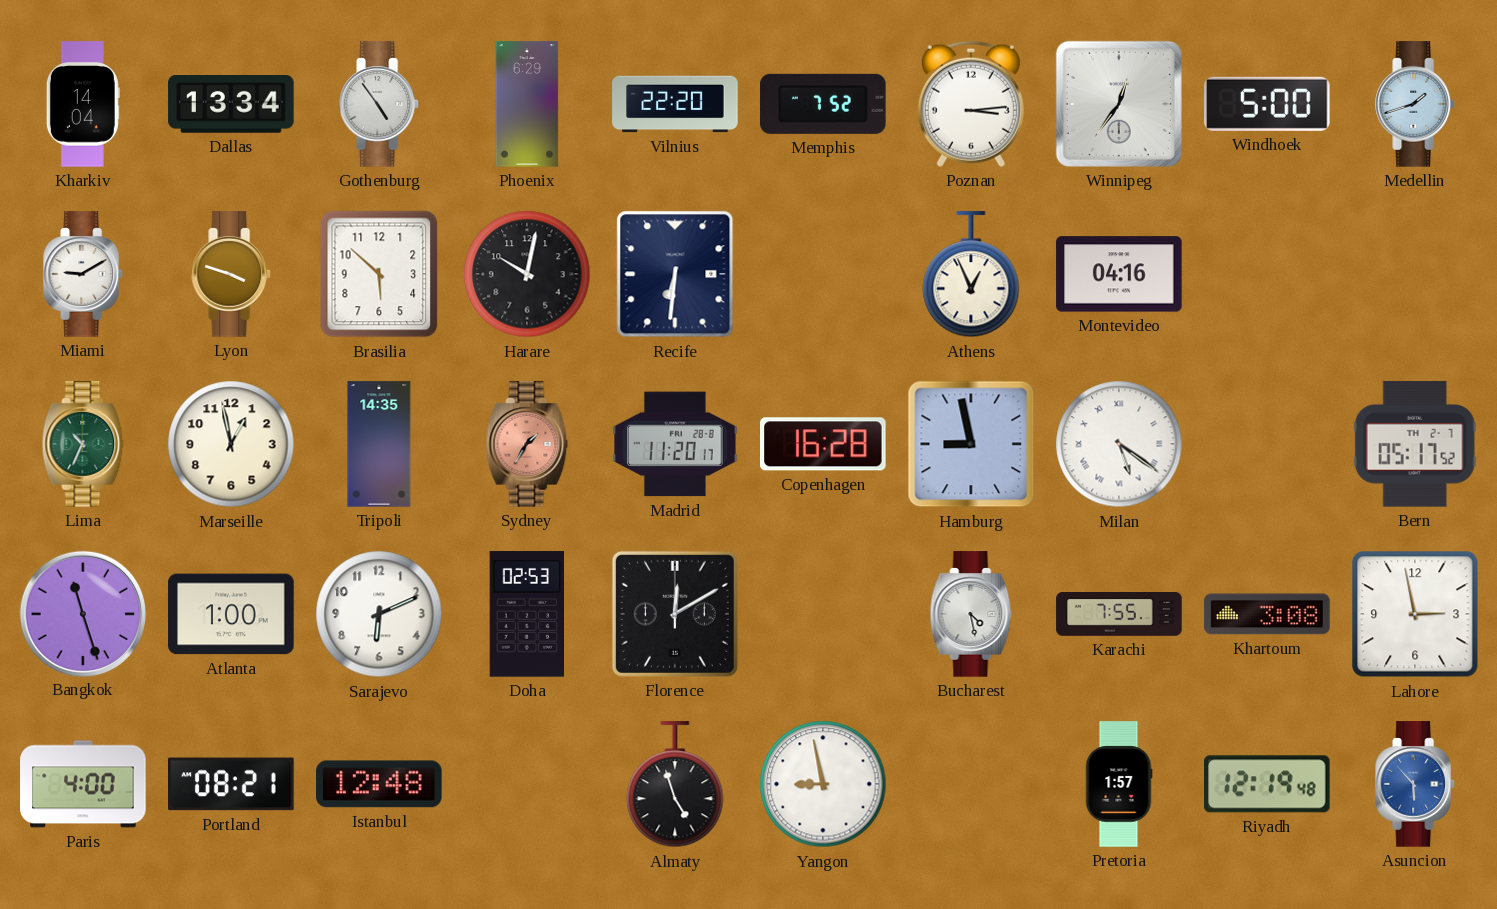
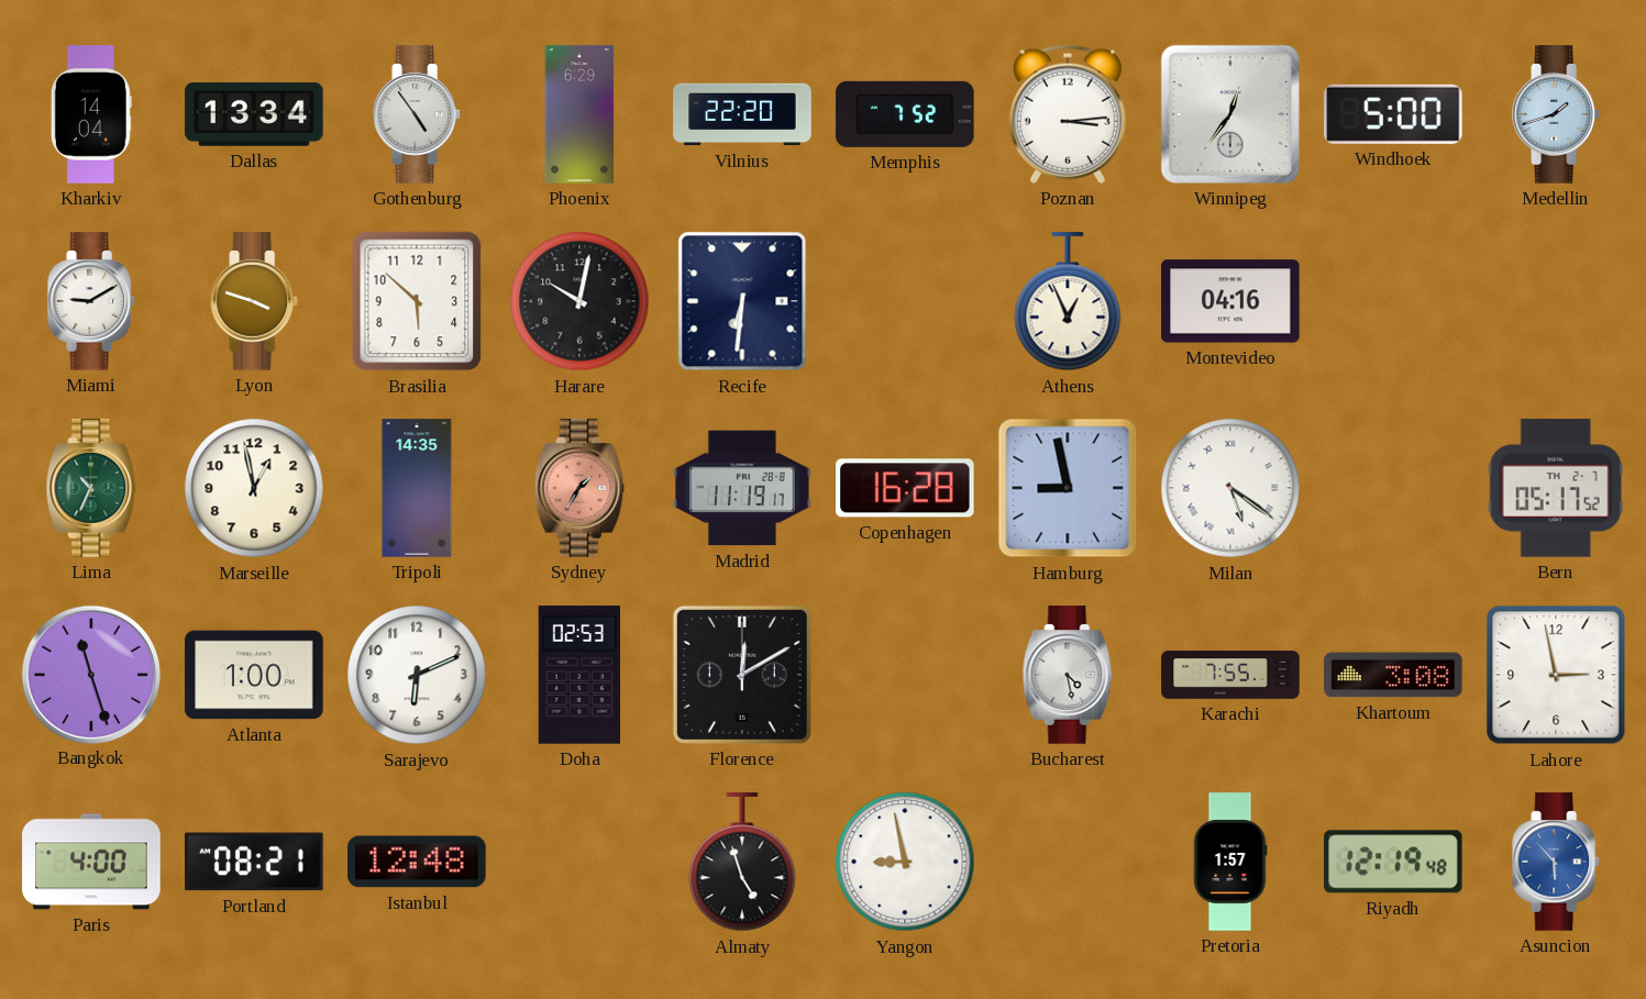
Madrid: 11:20 -> 11:19
